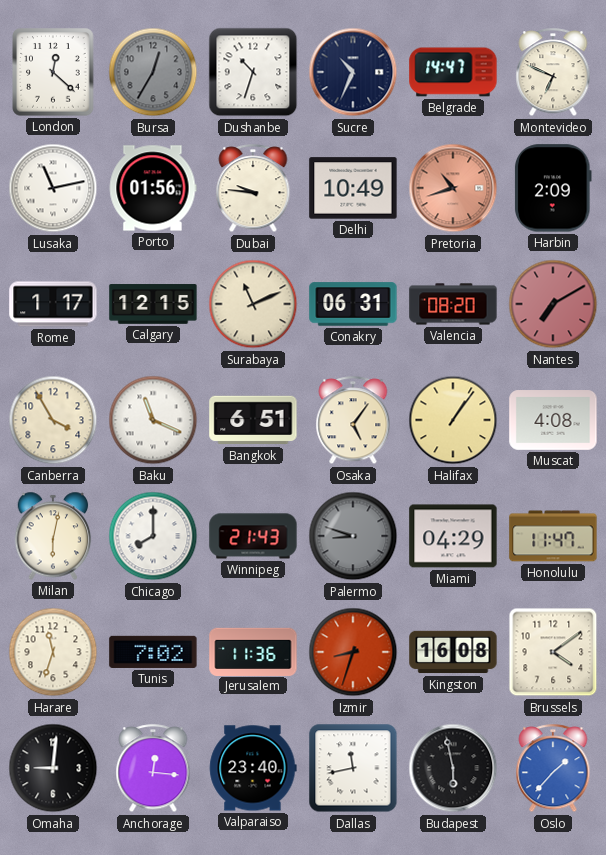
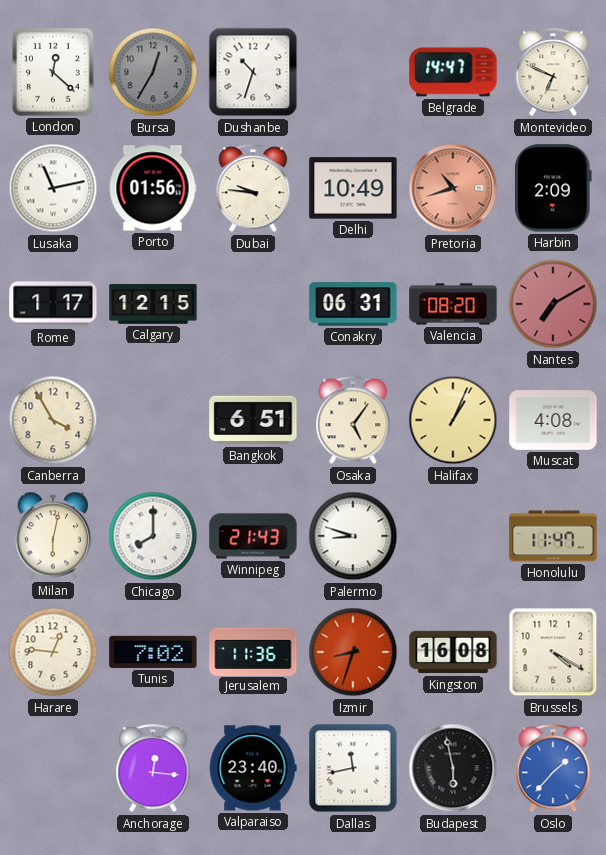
Sucre: 10:34 -> none
Surabaya: 11:11 -> none
Baku: 11:19 -> none
Halifax: 1:06 -> 1:04
Palermo dial: grey -> white
Miami: 04:29 -> none
Harare: 11:33 -> 12:46
Brussels: 4:09 -> 4:20
Omaha: 9:01 -> none
